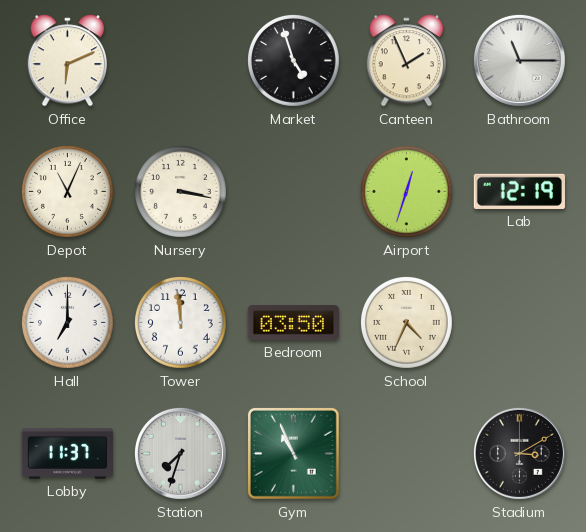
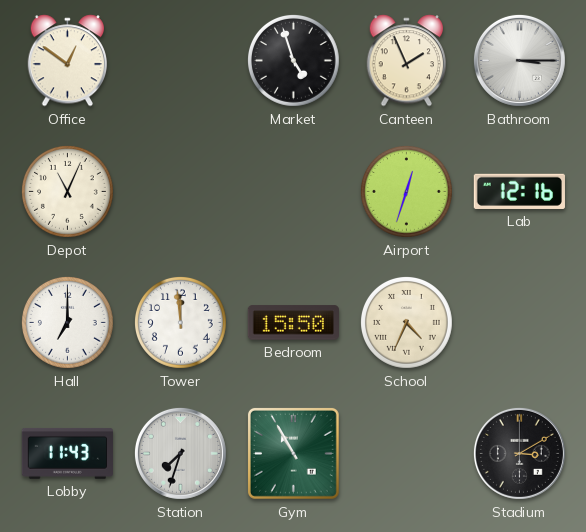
Office: 6:11 -> 12:51
Bathroom: 11:15 -> 3:15
Nursery: 3:17 -> none
Lab: 12:19 -> 12:16
Bedroom: 03:50 -> 15:50
Lobby: 11:37 -> 11:43
Gym: 10:56 -> 10:55
